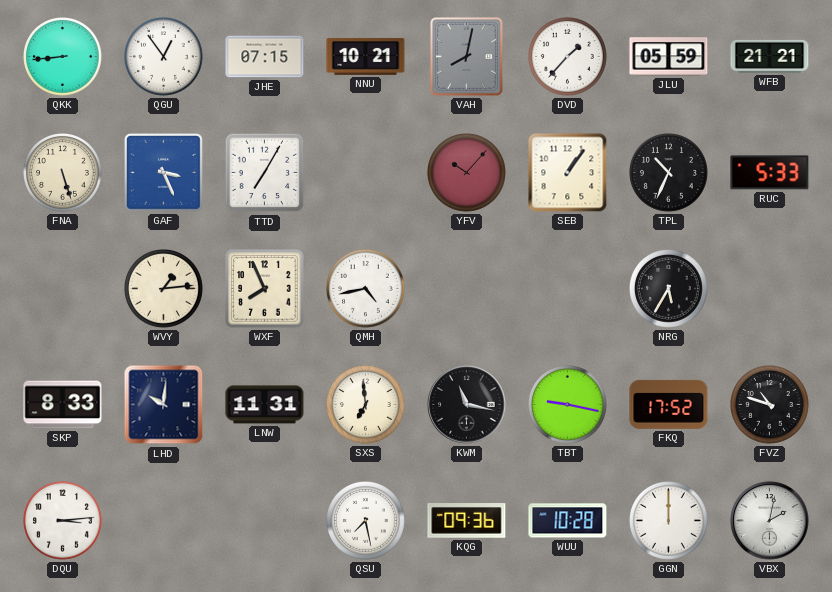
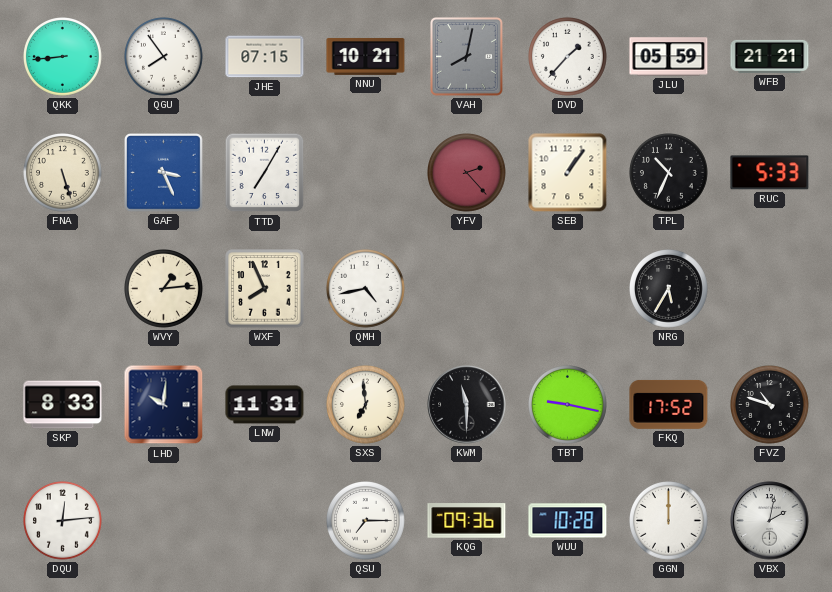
QGU: 12:54 -> 7:54
YFV: 10:07 -> 2:23
KWM: 11:17 -> 11:30
DQU: 3:14 -> 12:14
QSU: 7:28 -> 7:15
